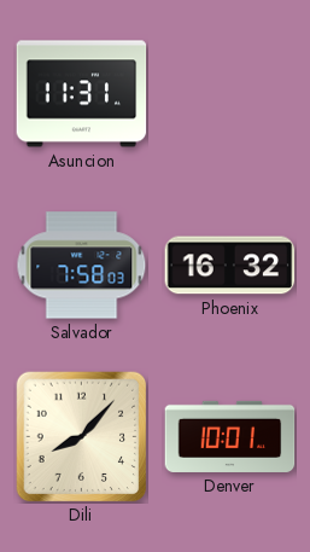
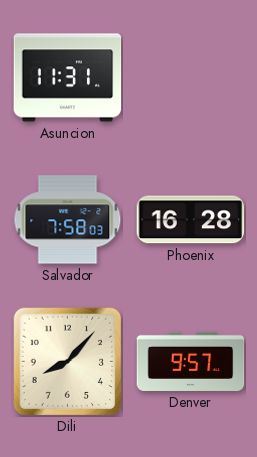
Phoenix: 16:32 -> 16:28
Denver: 10:01 -> 9:57
